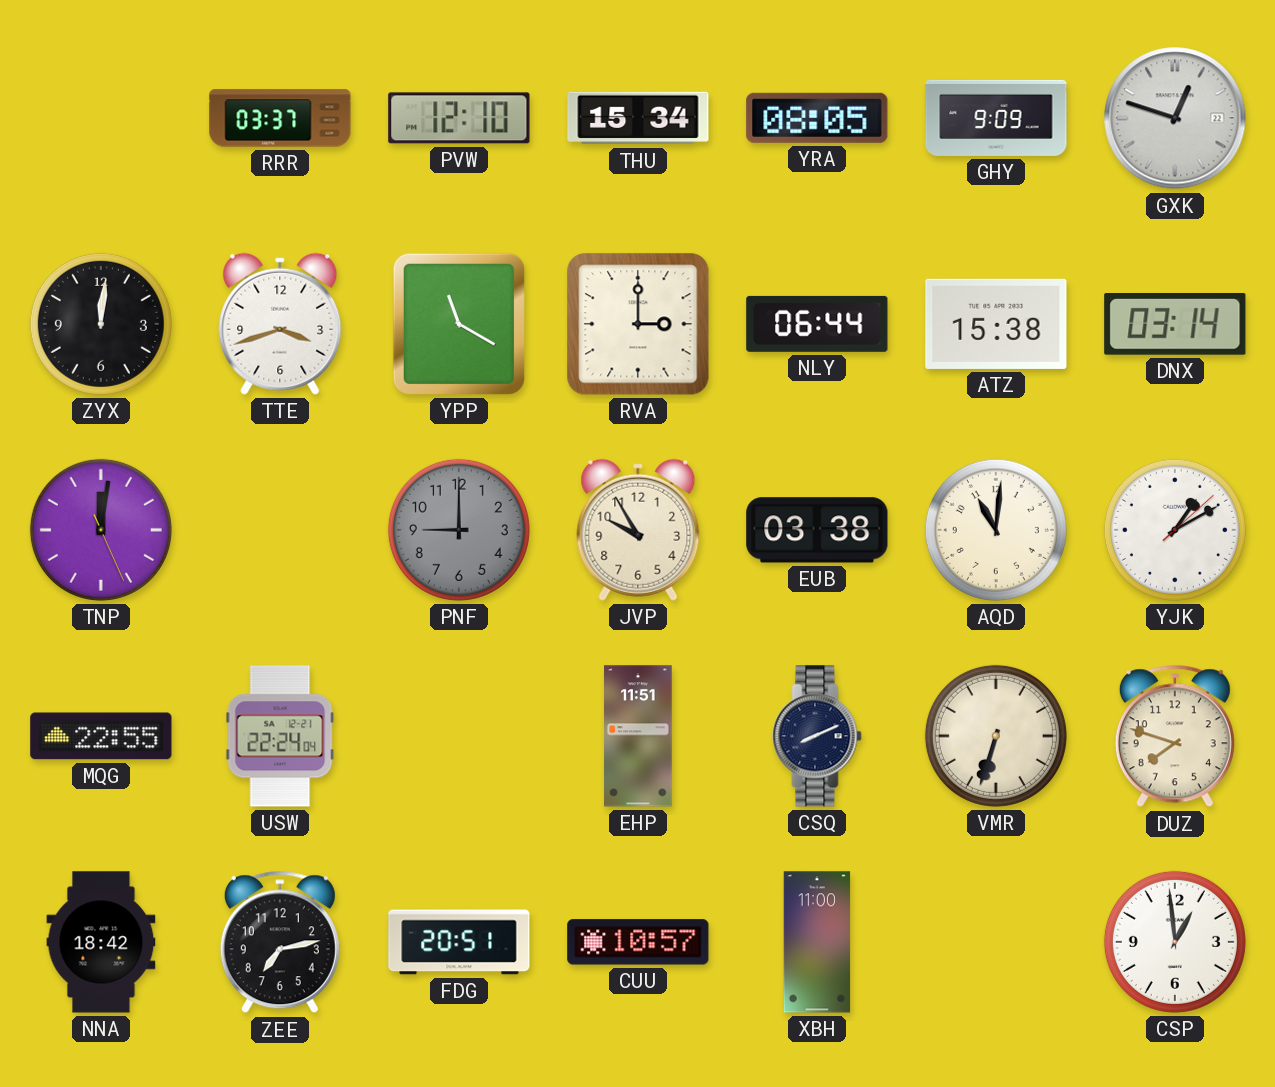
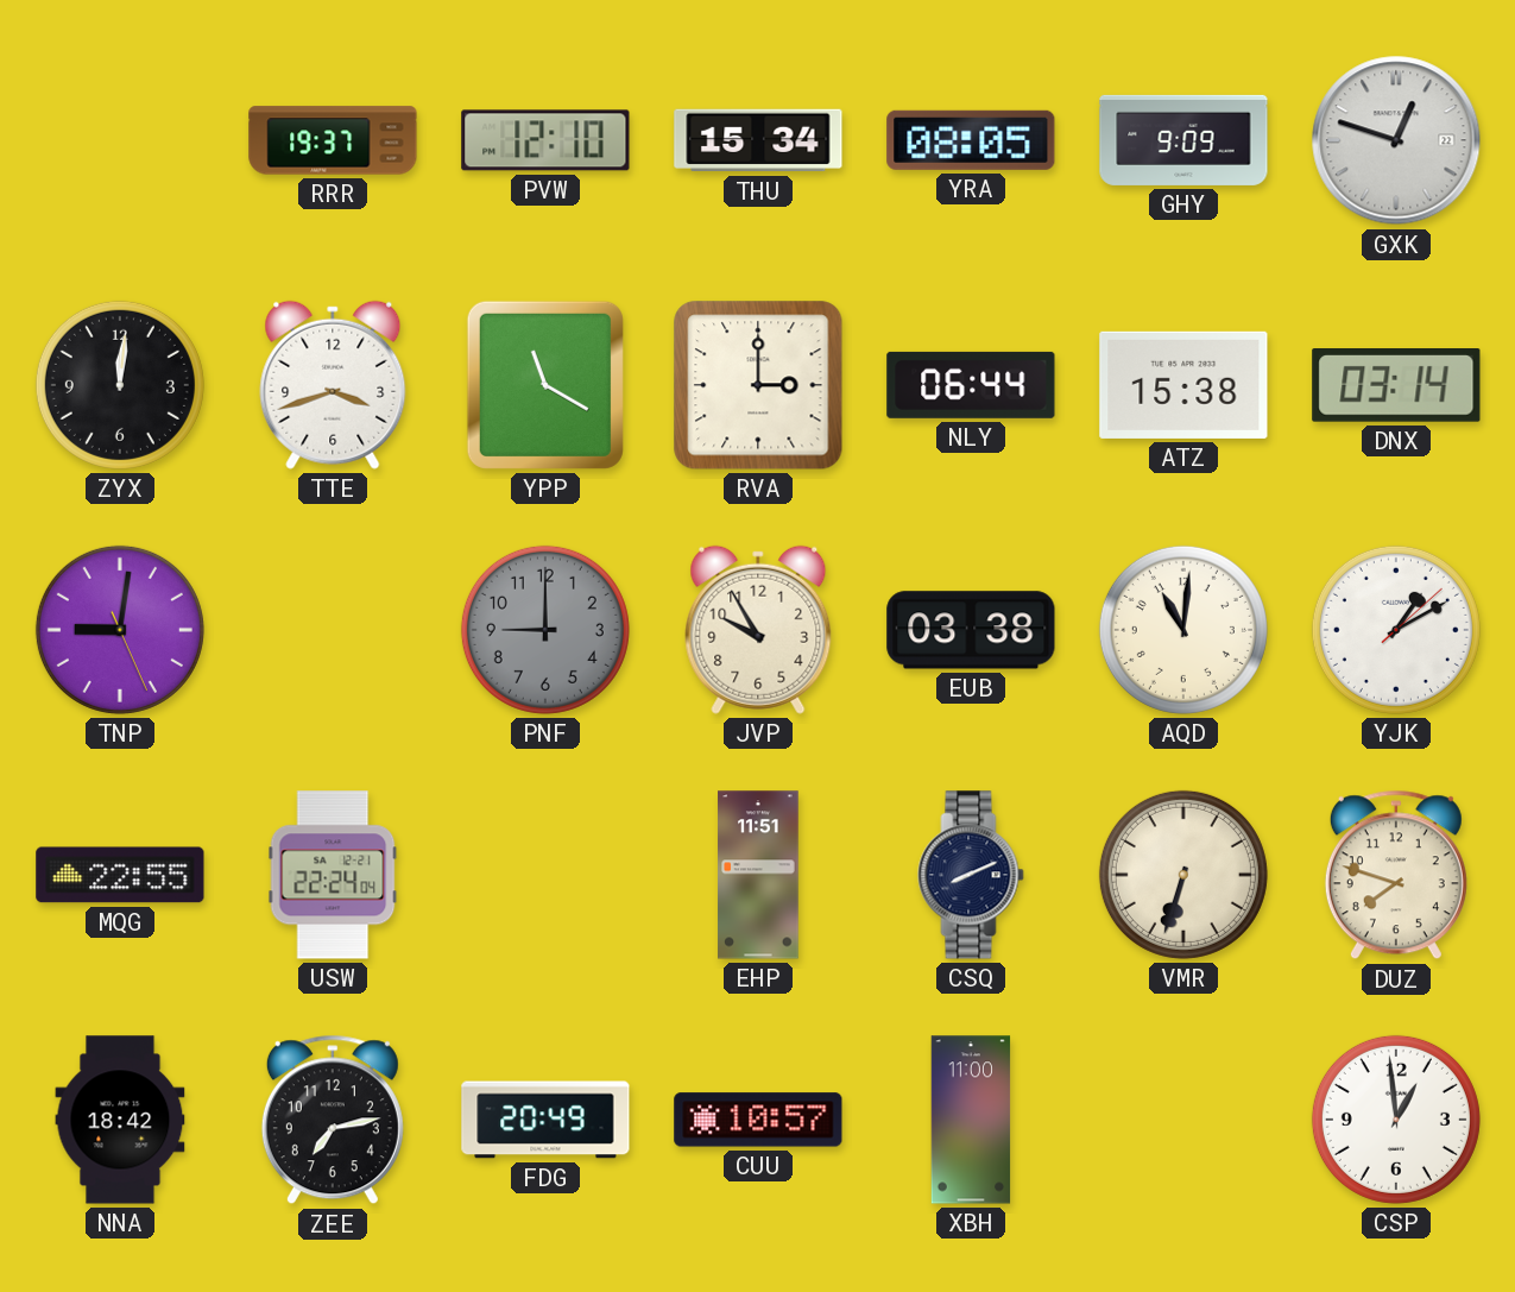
RRR: 03:37 -> 19:37
TNP: 12:01 -> 9:01
FDG: 20:51 -> 20:49
